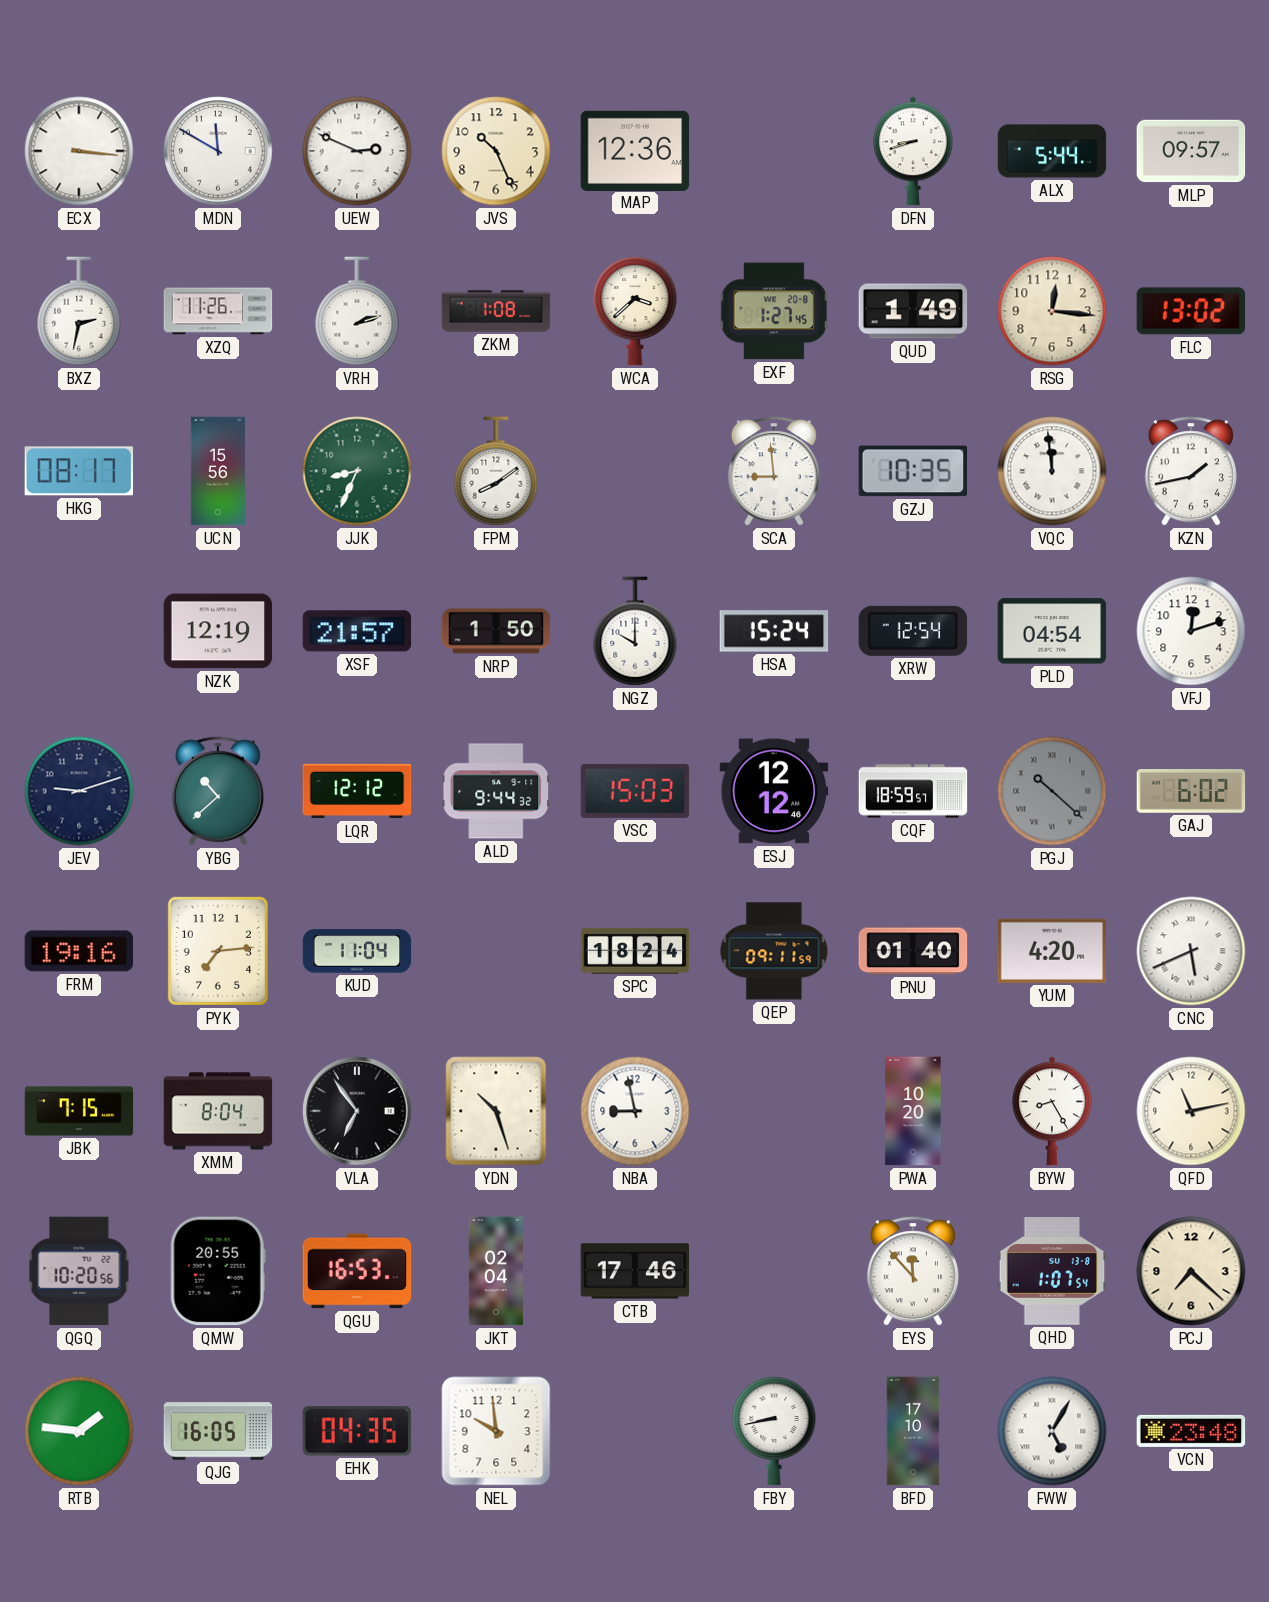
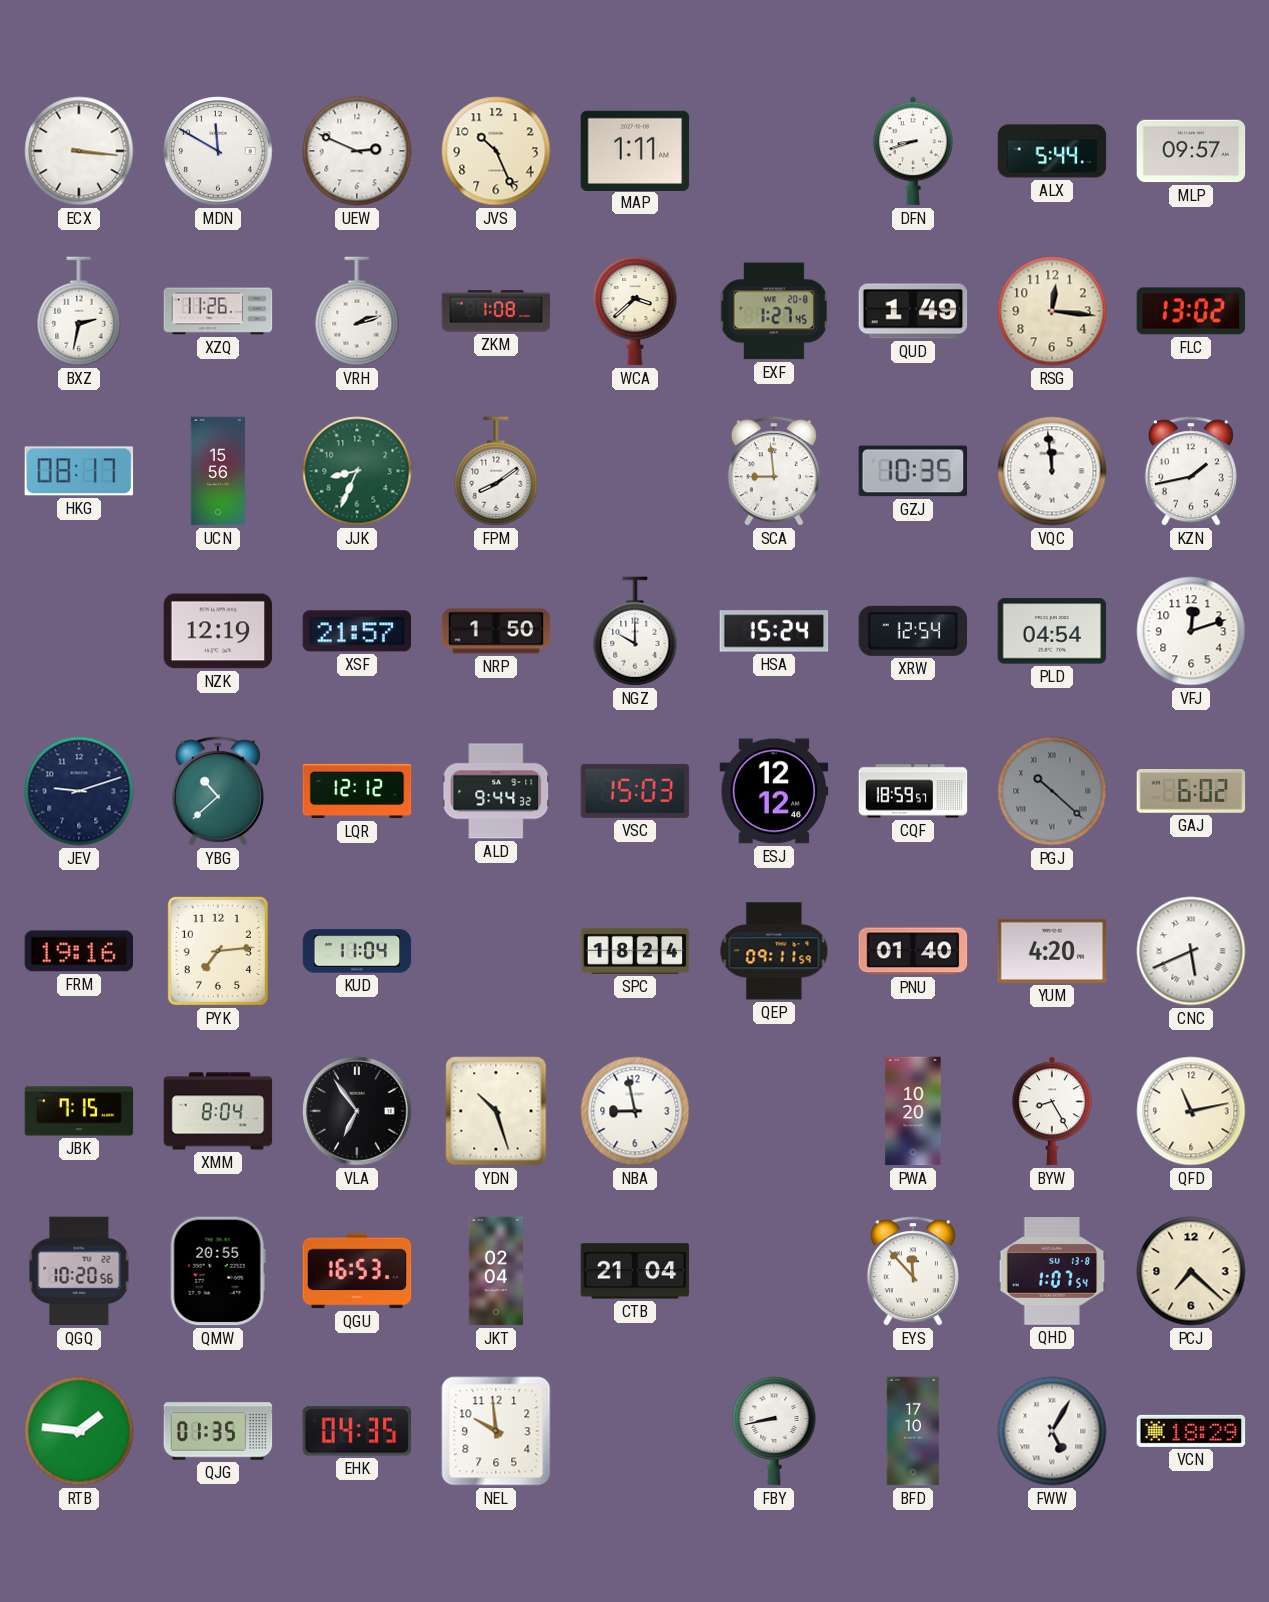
MAP: 12:36 -> 1:11
CTB: 17:46 -> 21:04
QJG: 16:05 -> 01:35
VCN: 23:48 -> 18:29
